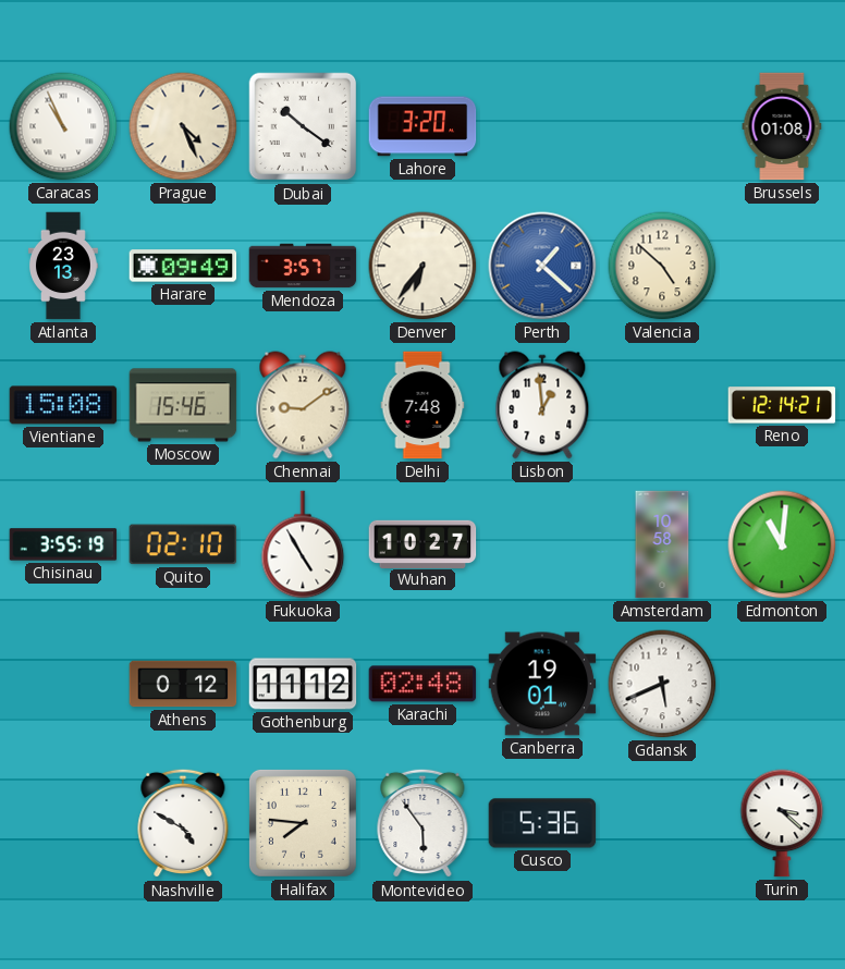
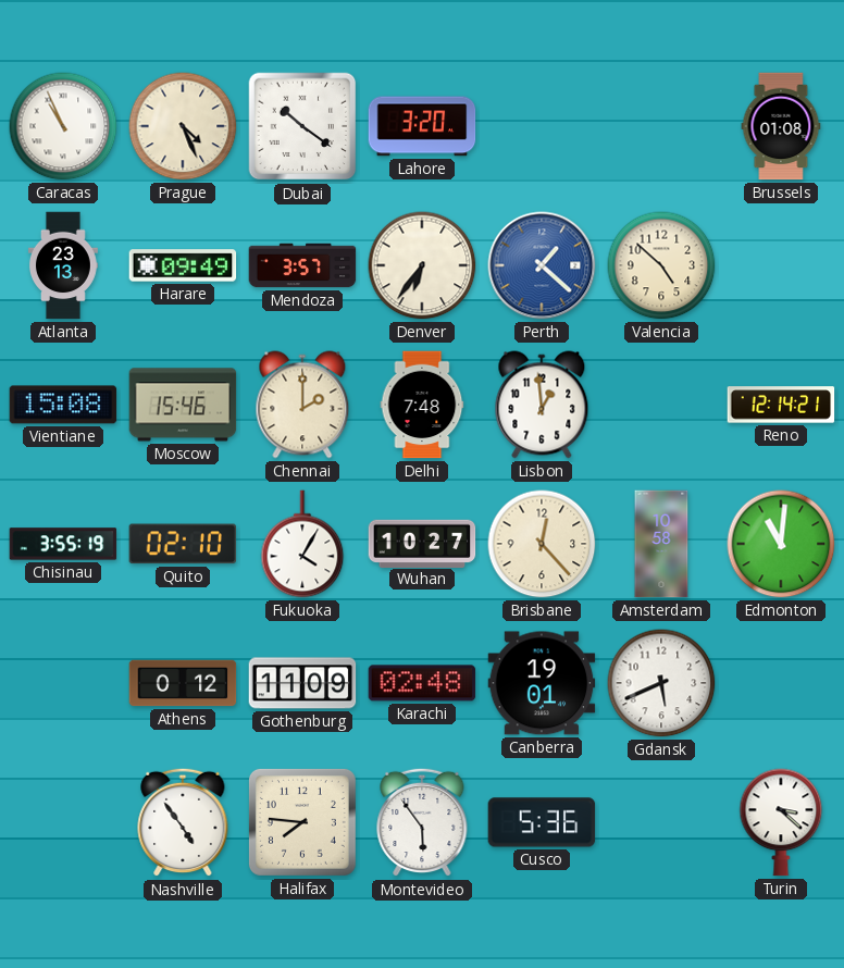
Chennai: 9:09 -> 2:00
Fukuoka: 4:55 -> 4:05
Brisbane: none -> 12:23
Gothenburg: 11:12 -> 11:09
Nashville: 4:50 -> 4:54
